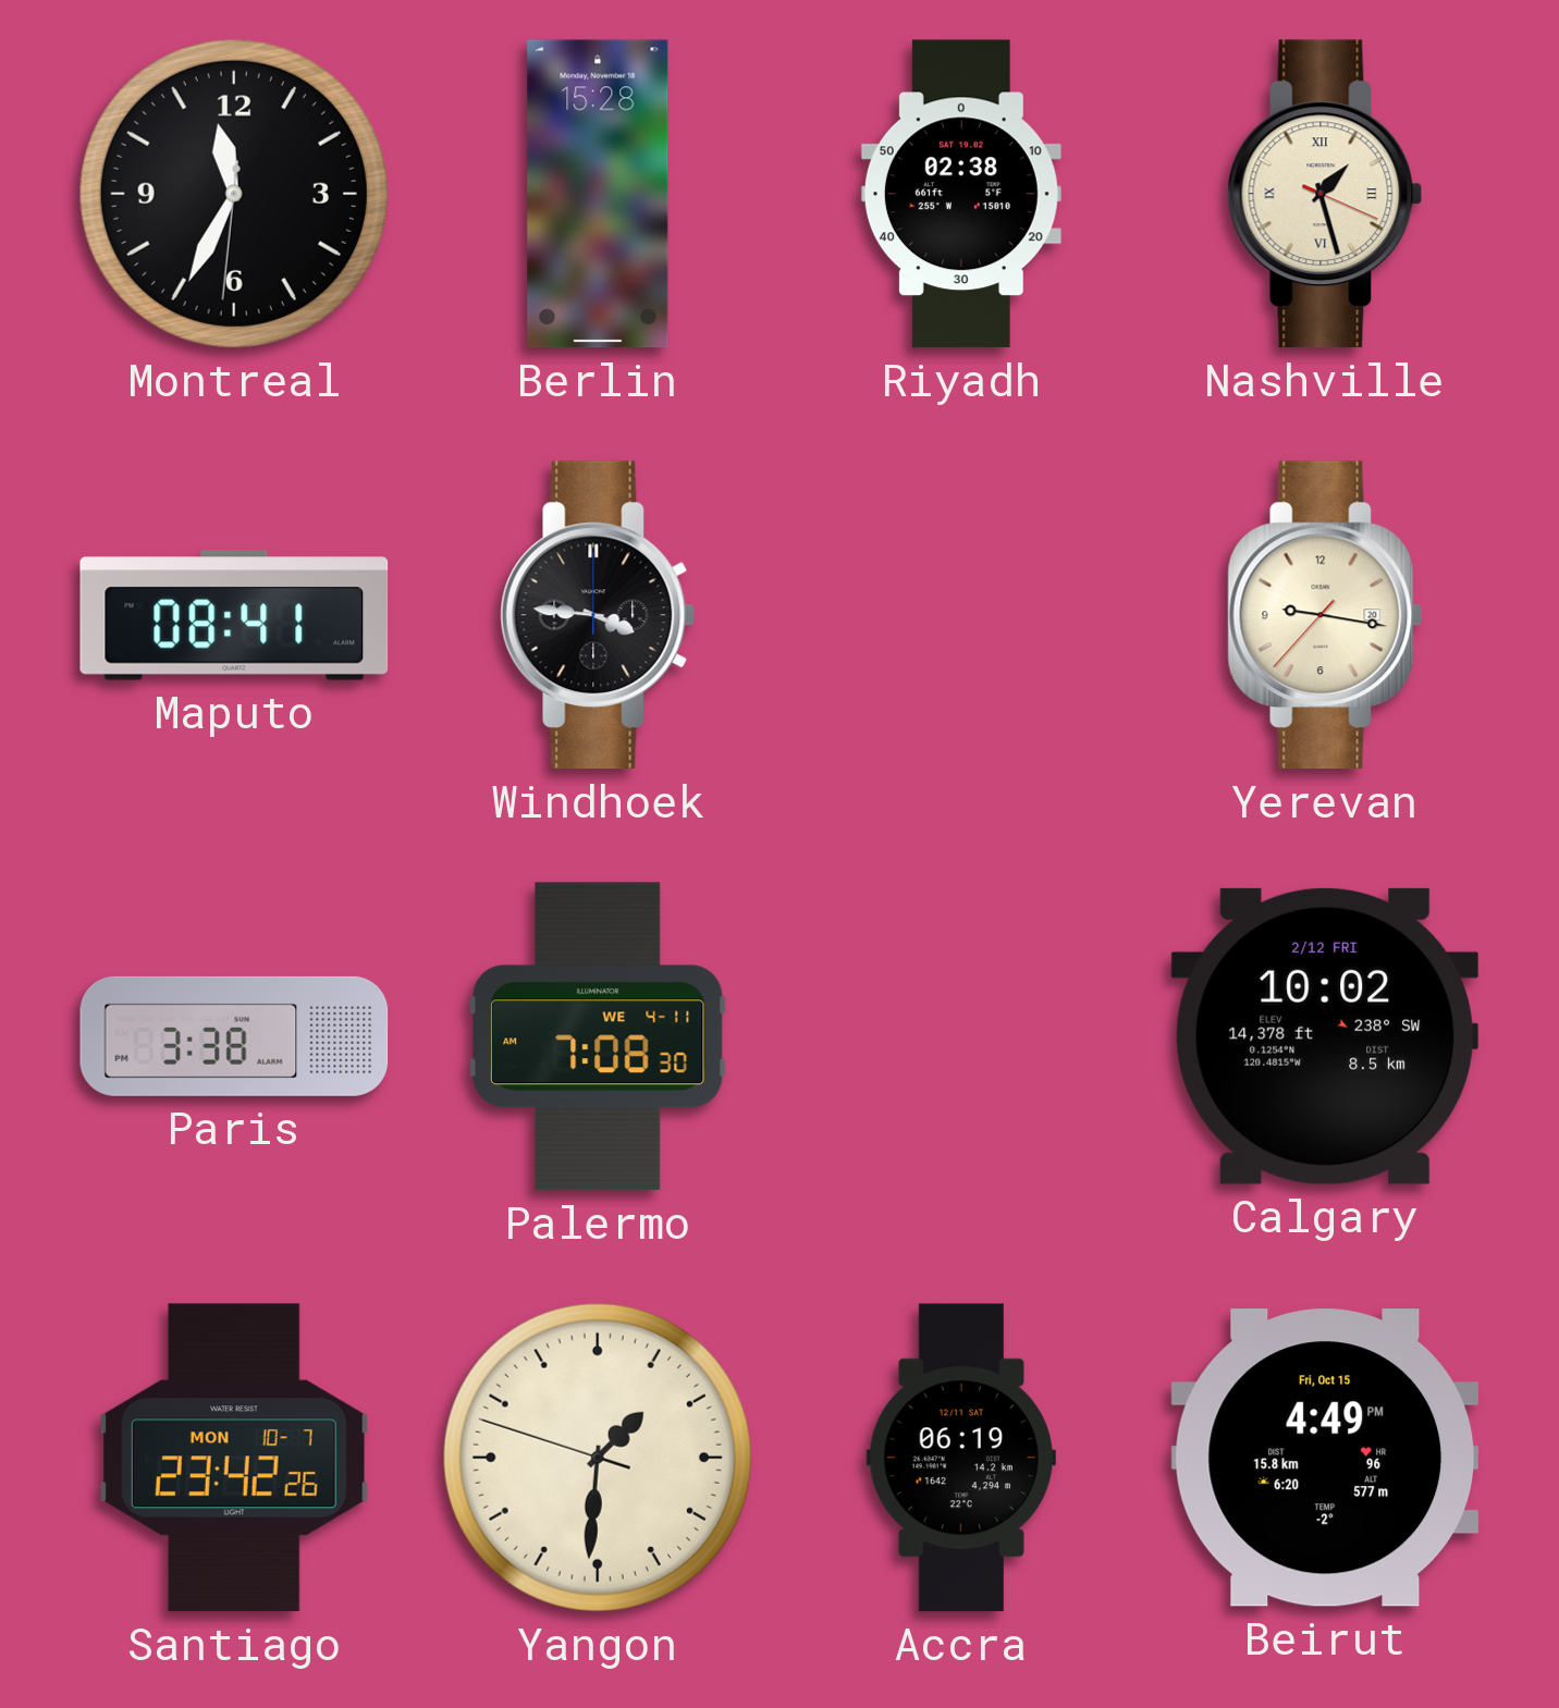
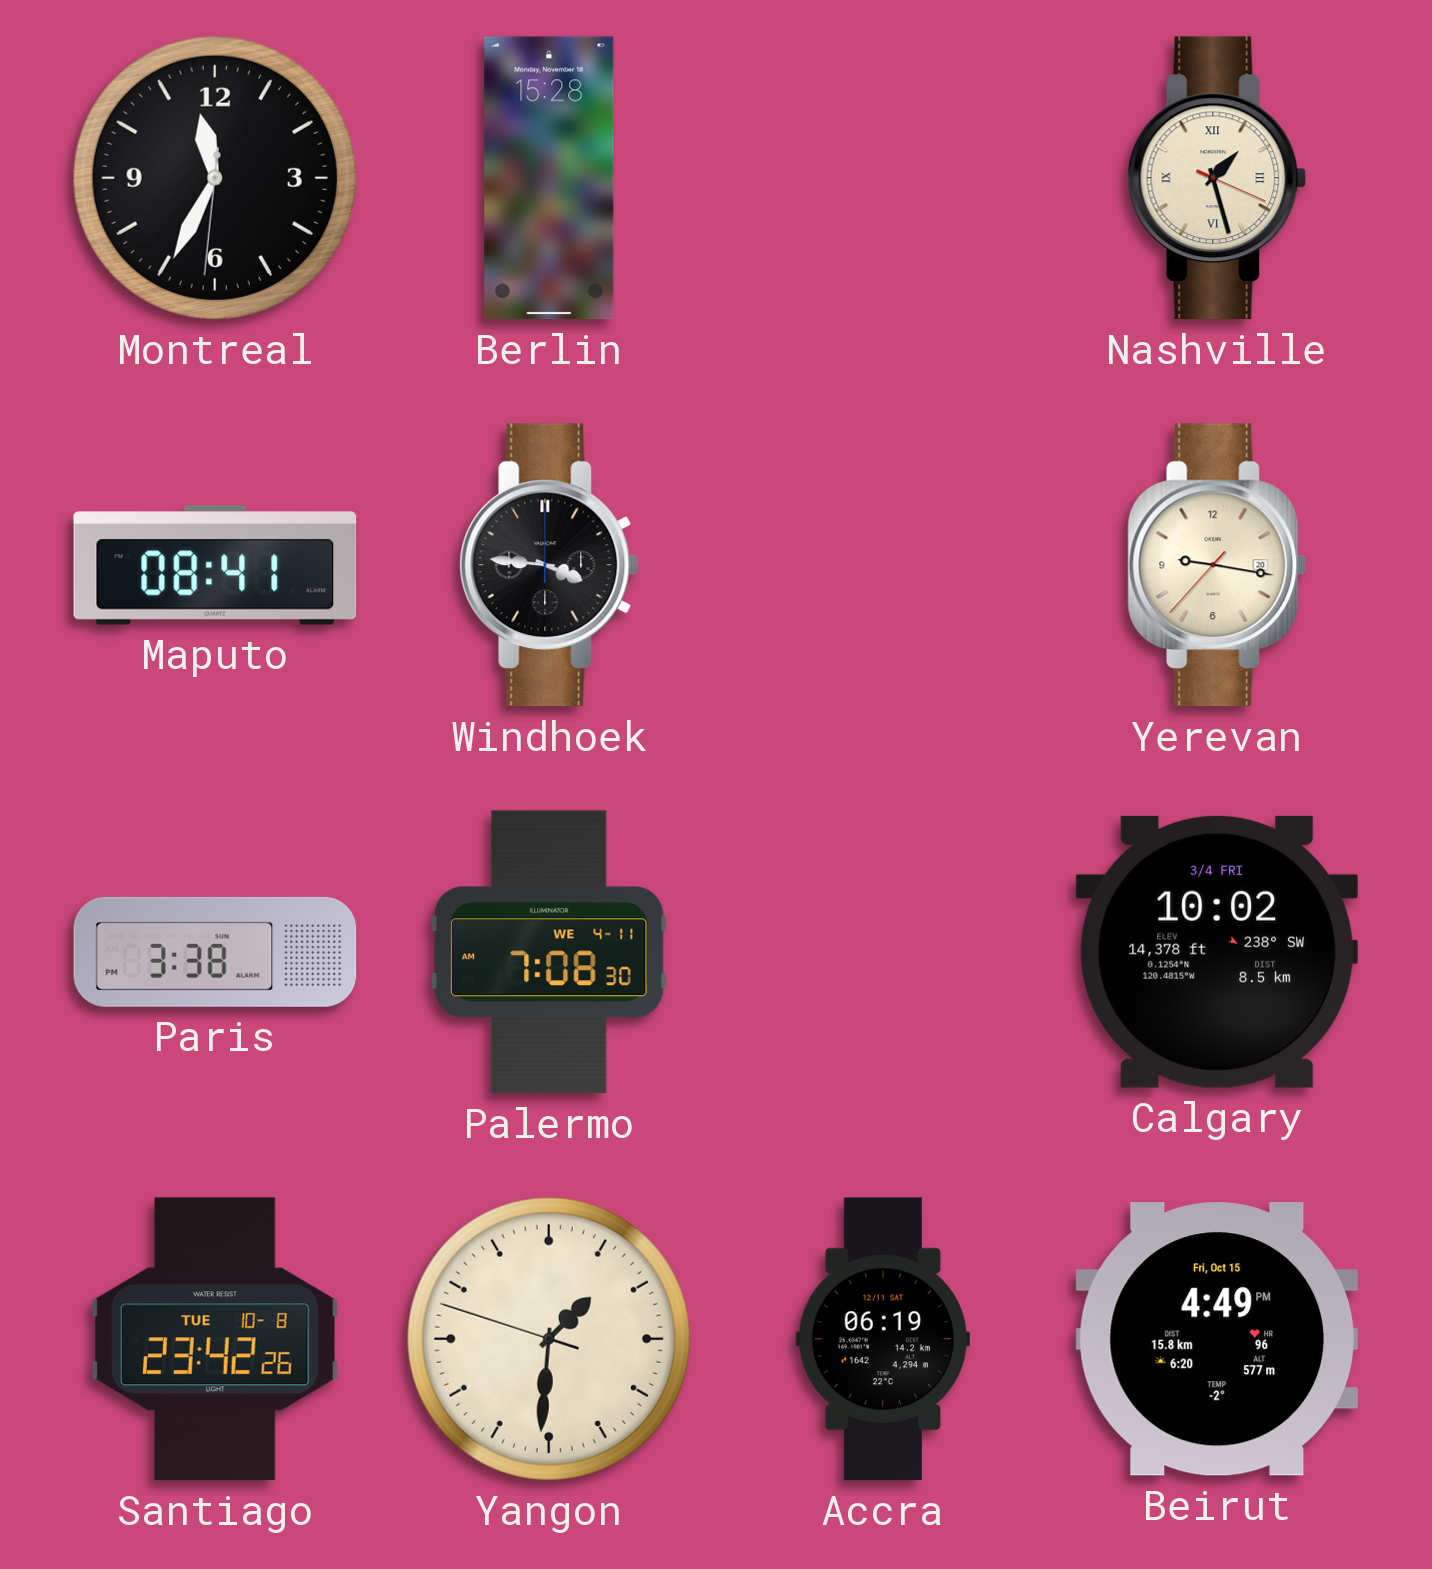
Riyadh: 02:38 -> none
Calgary date: 2/12 FRI -> 3/4 FRI
Santiago date: MON 10-7 -> TUE 10-8
